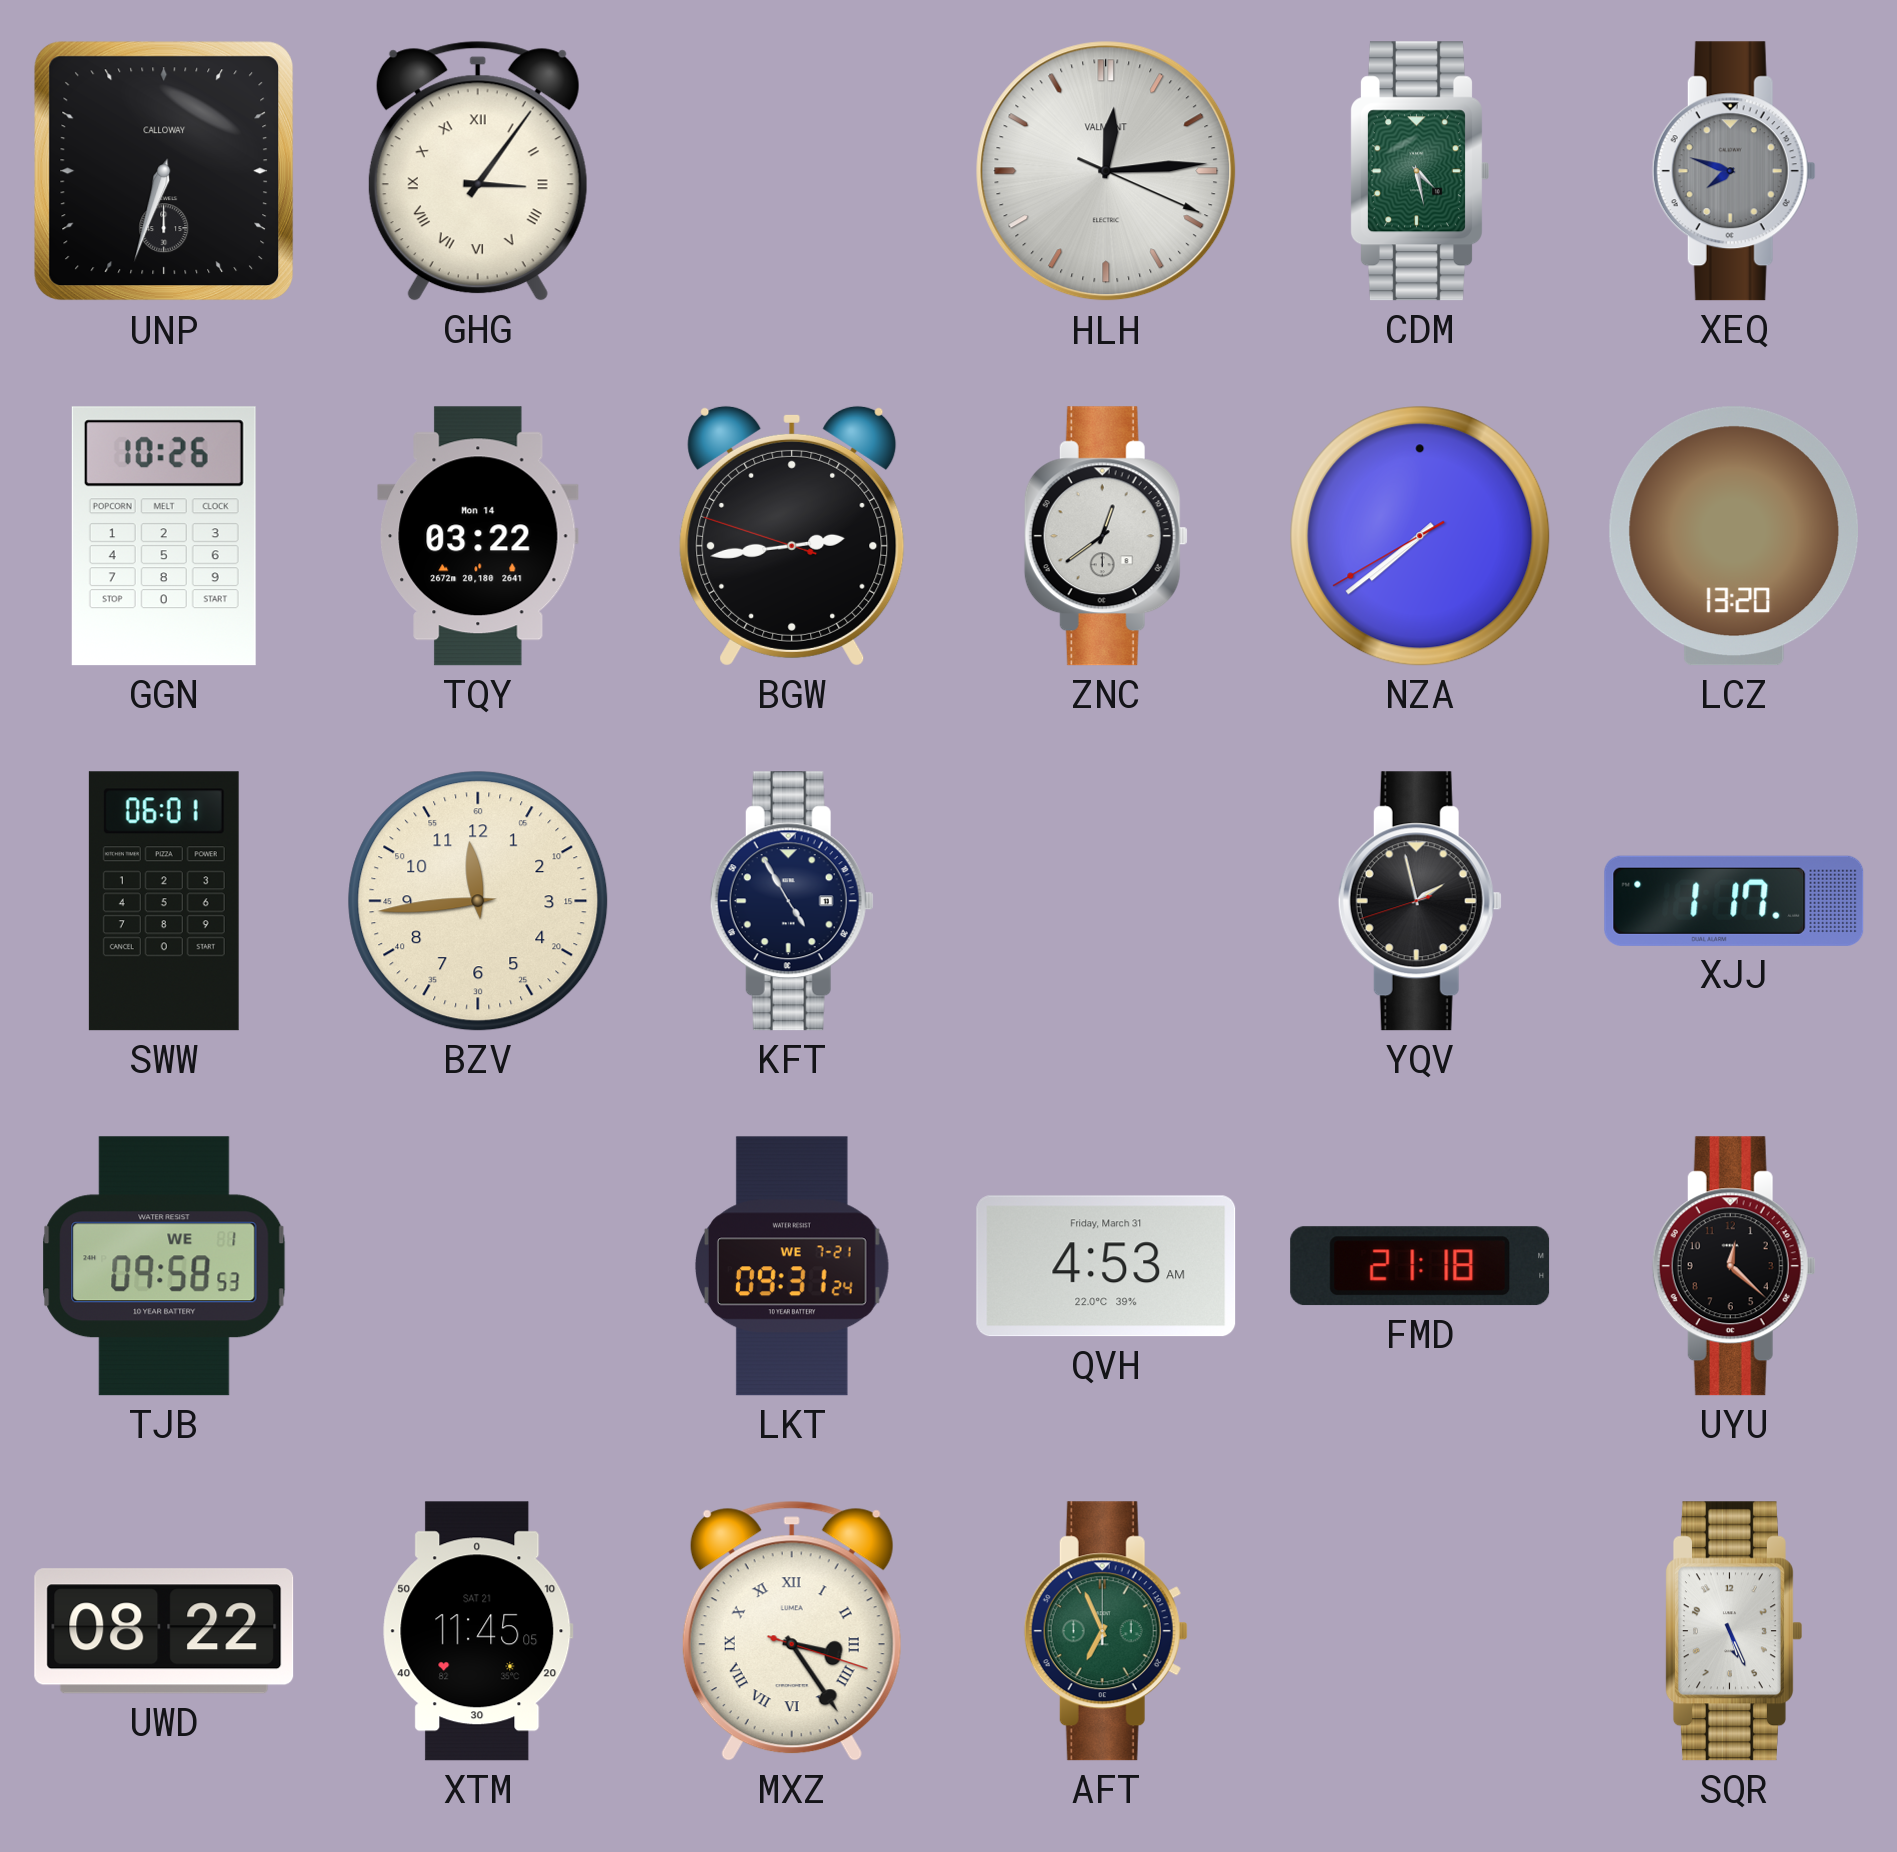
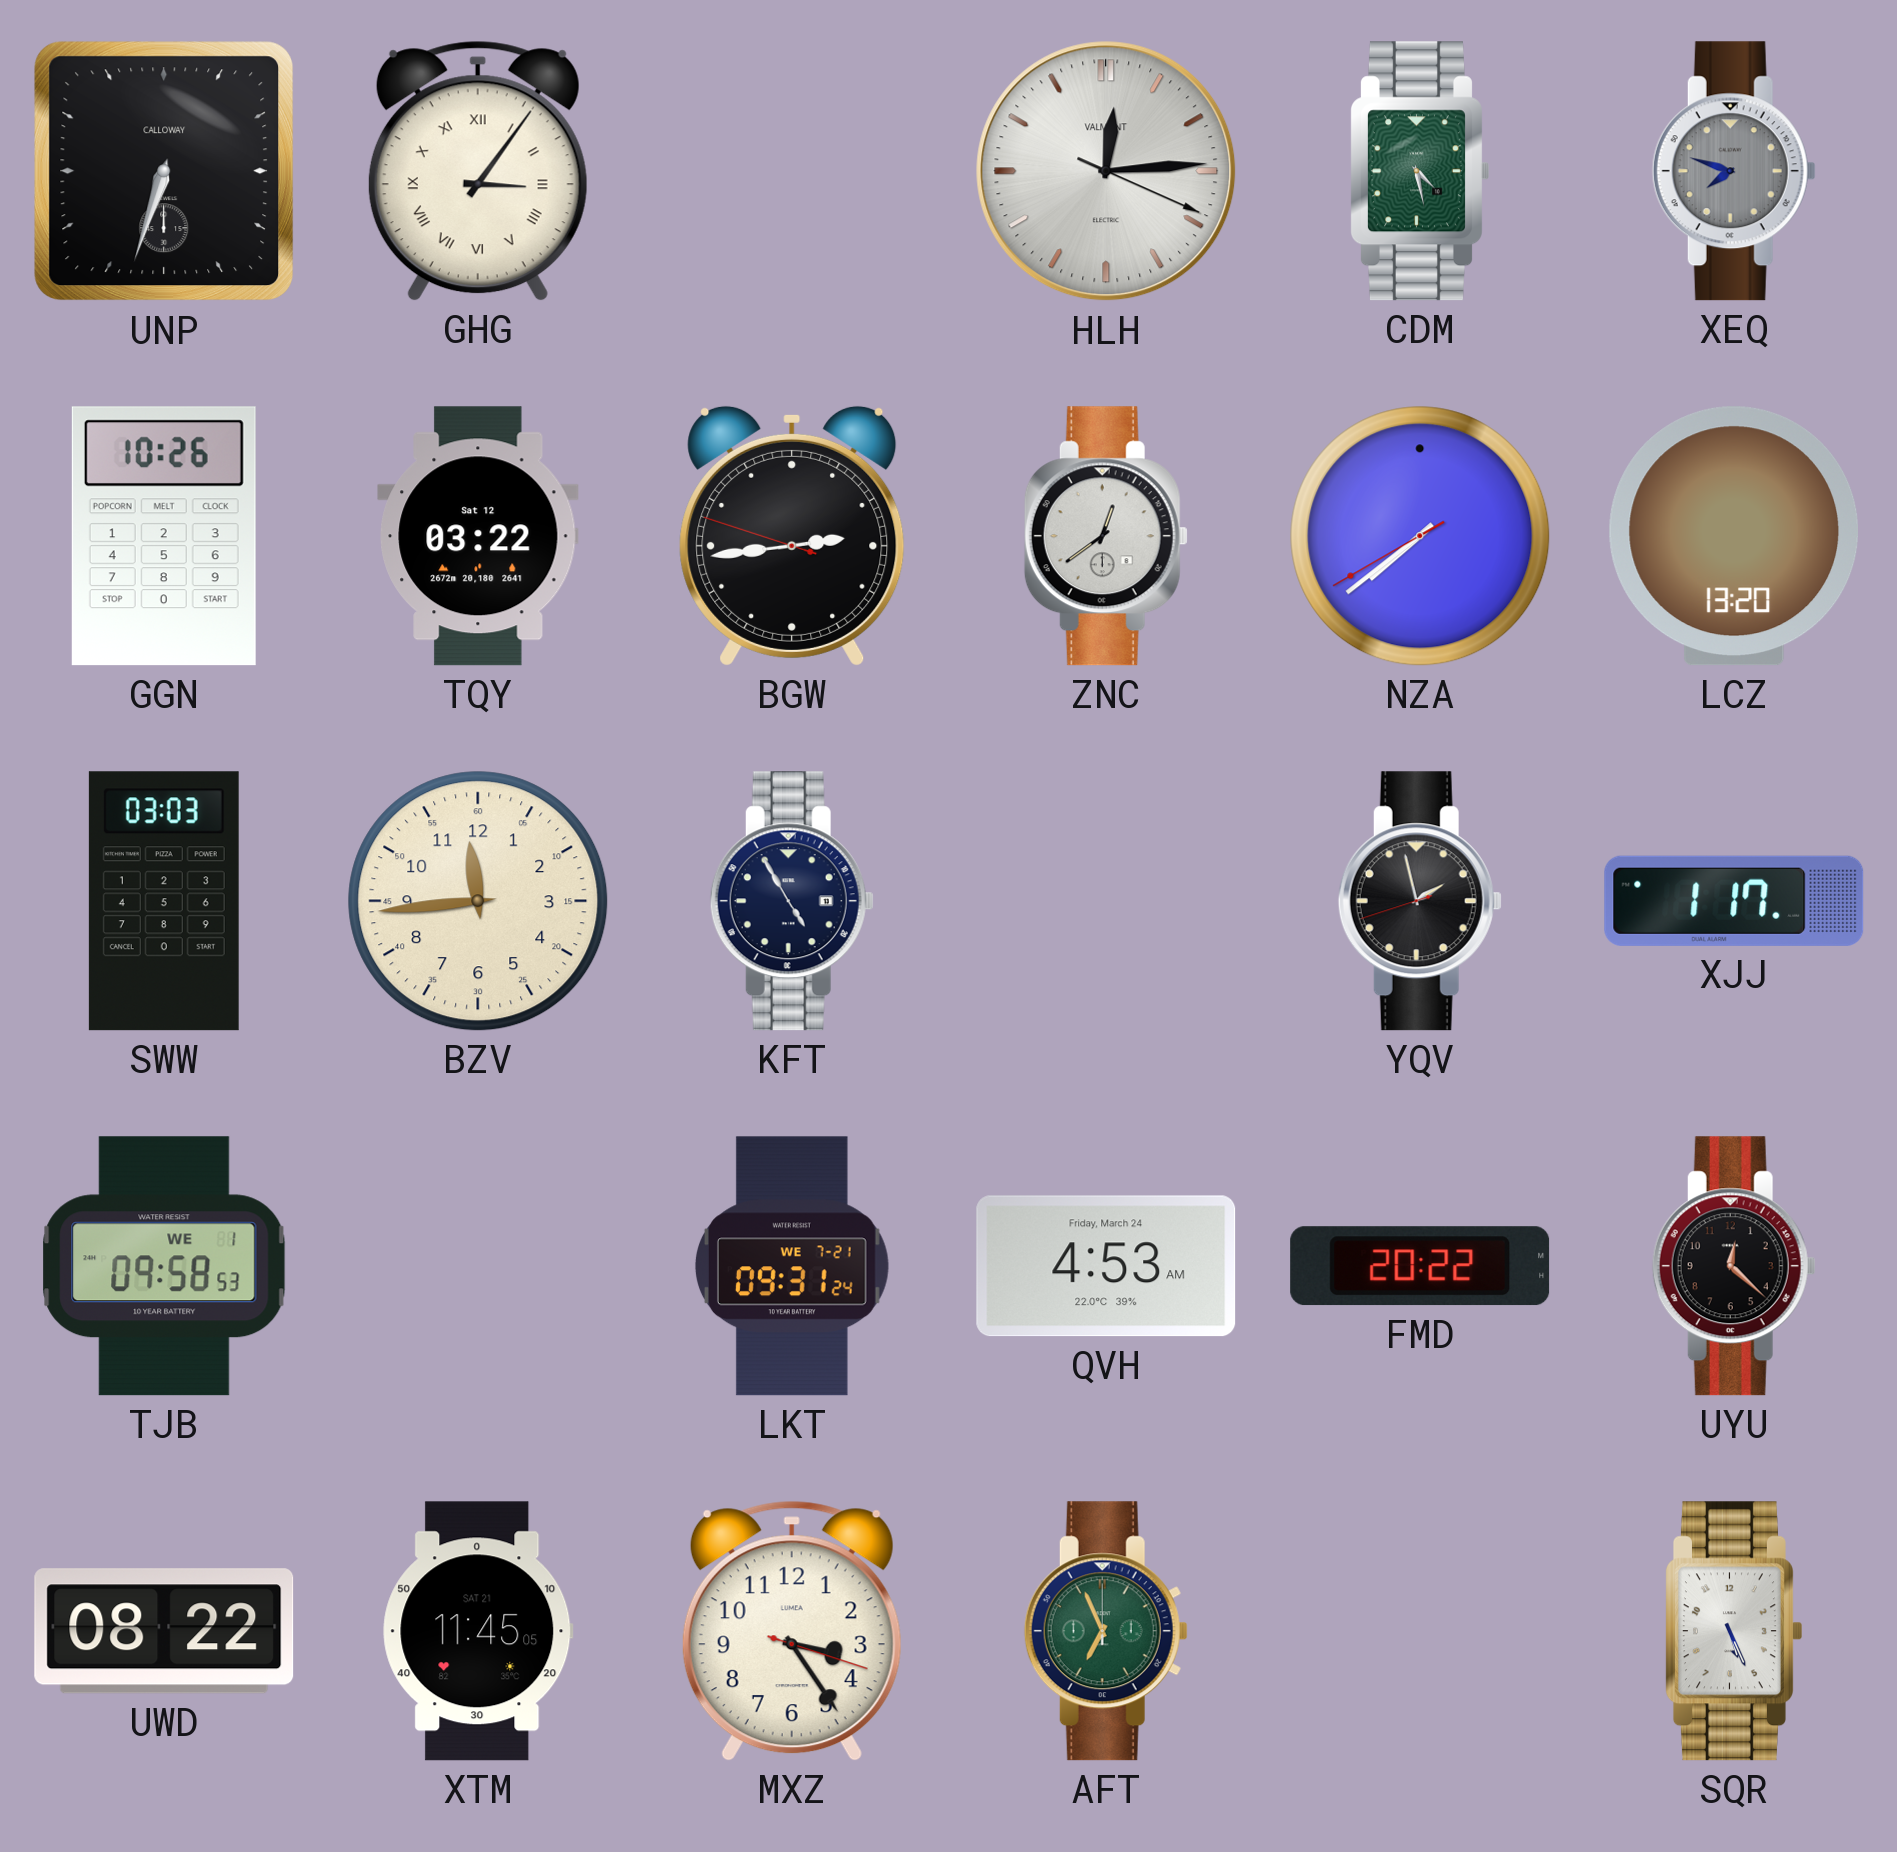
TQY date: Mon 14 -> Sat 12
SWW: 06:01 -> 03:03
QVH date: Friday, March 31 -> Friday, March 24
FMD: 21:18 -> 20:22
MXZ numerals: Roman -> Arabic
